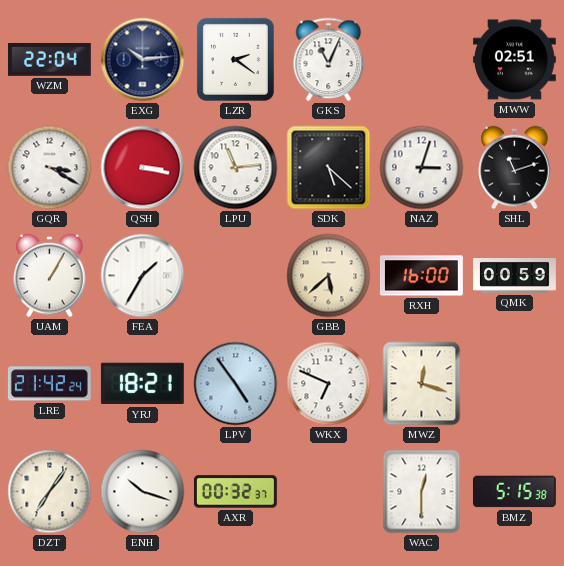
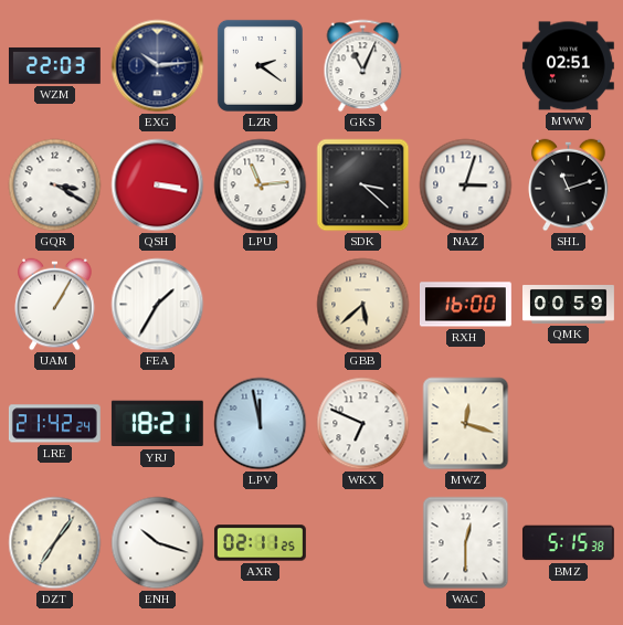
WZM: 22:04 -> 22:03
SDK: 5:22 -> 3:22
LPV: 4:54 -> 11:58
AXR: 00:32 -> 02:11
